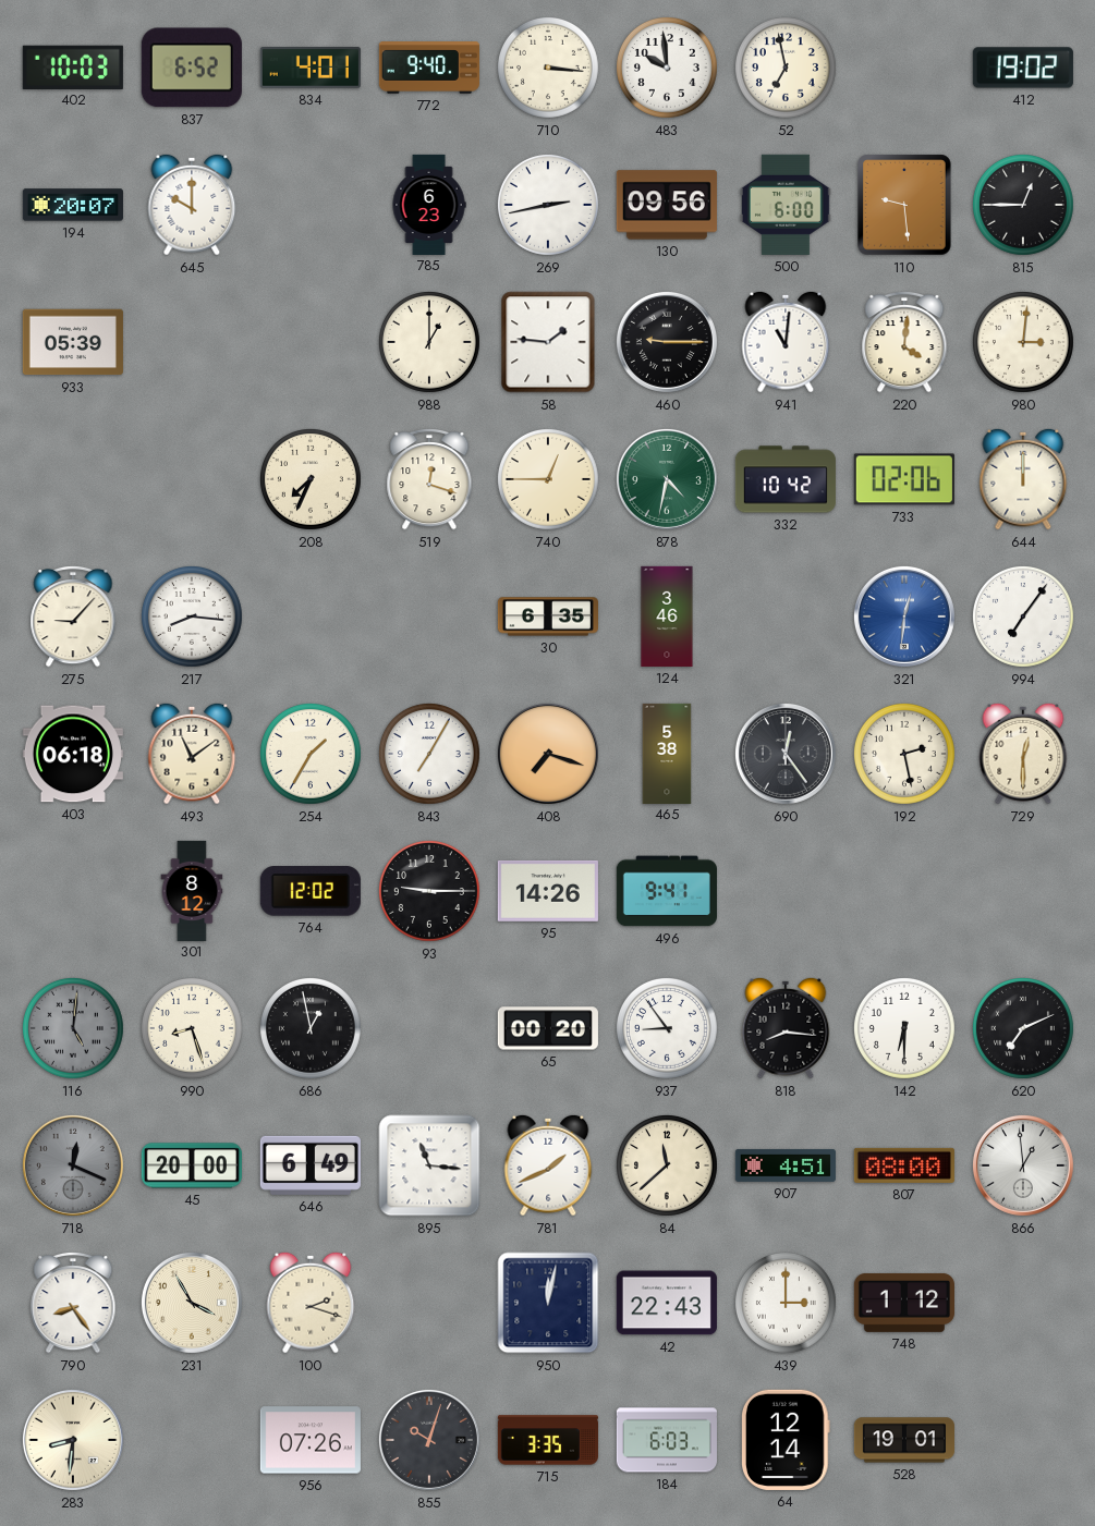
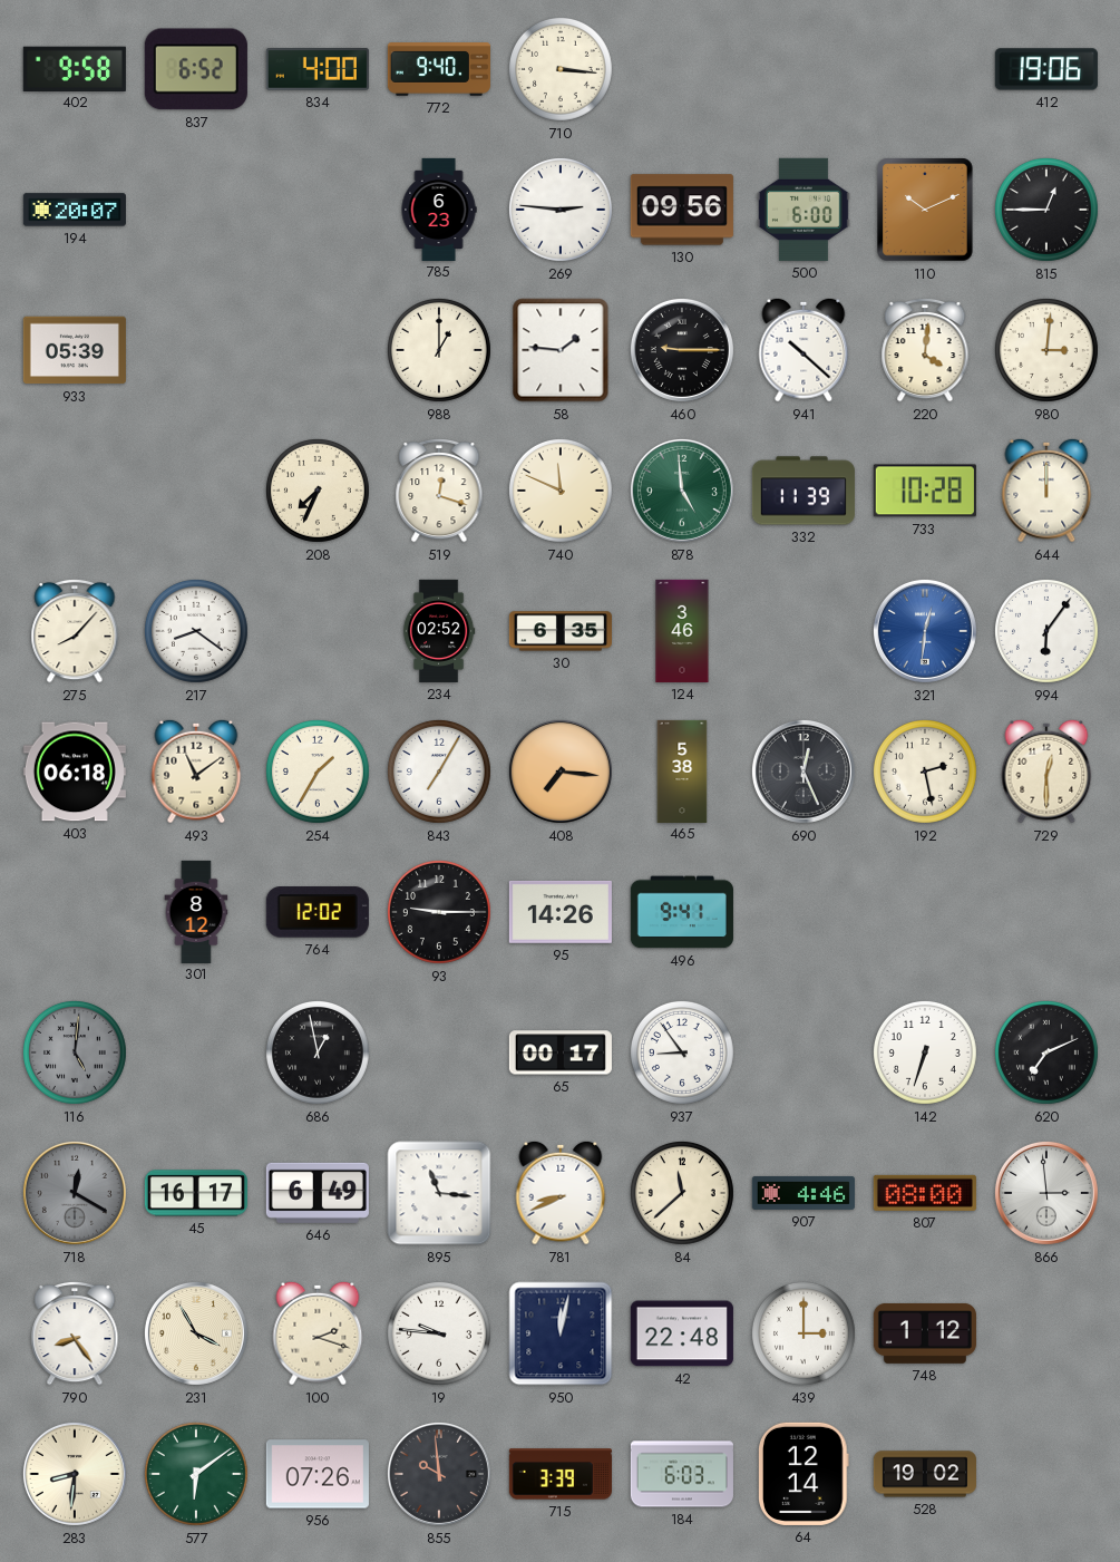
402: 10:03 -> 9:58
834: 4:01 -> 4:00
483: 9:59 -> none
52: 6:58 -> none
412: 19:02 -> 19:06
645: 10:00 -> none
269: 2:43 -> 2:46
110: 9:29 -> 10:11
941: 11:01 -> 10:22
740: 12:45 -> 11:49
878: 4:32 -> 4:59
332: 10:42 -> 11:39
733: 02:06 -> 10:28
275: 9:07 -> 8:07
217: 8:16 -> 8:21
234: none -> 02:52
994: 7:06 -> 6:06
408: 7:18 -> 7:16
690: 12:24 -> 12:26
990: 8:27 -> none
65: 00:20 -> 00:17
818: 8:16 -> none
142: 6:30 -> 6:33
718: 12:19 -> 12:20
45: 20:00 -> 16:17
781: 1:41 -> 8:41
907: 4:51 -> 4:46
866: 12:59 -> 2:59
19: none -> 9:46
42: 22:43 -> 22:48
577: none -> 6:09
855: 10:03 -> 9:59
715: 3:35 -> 3:39
528: 19:01 -> 19:02
